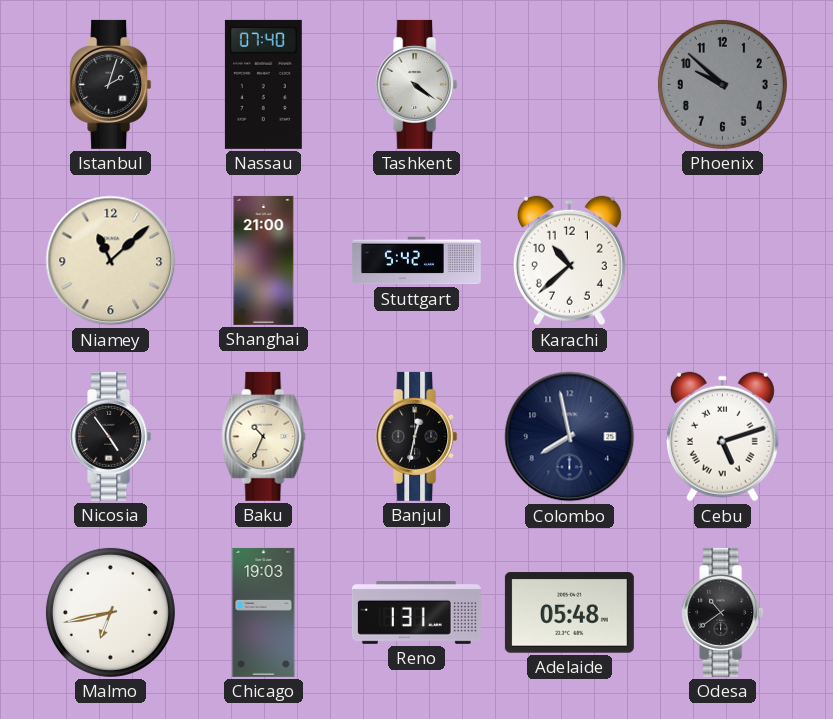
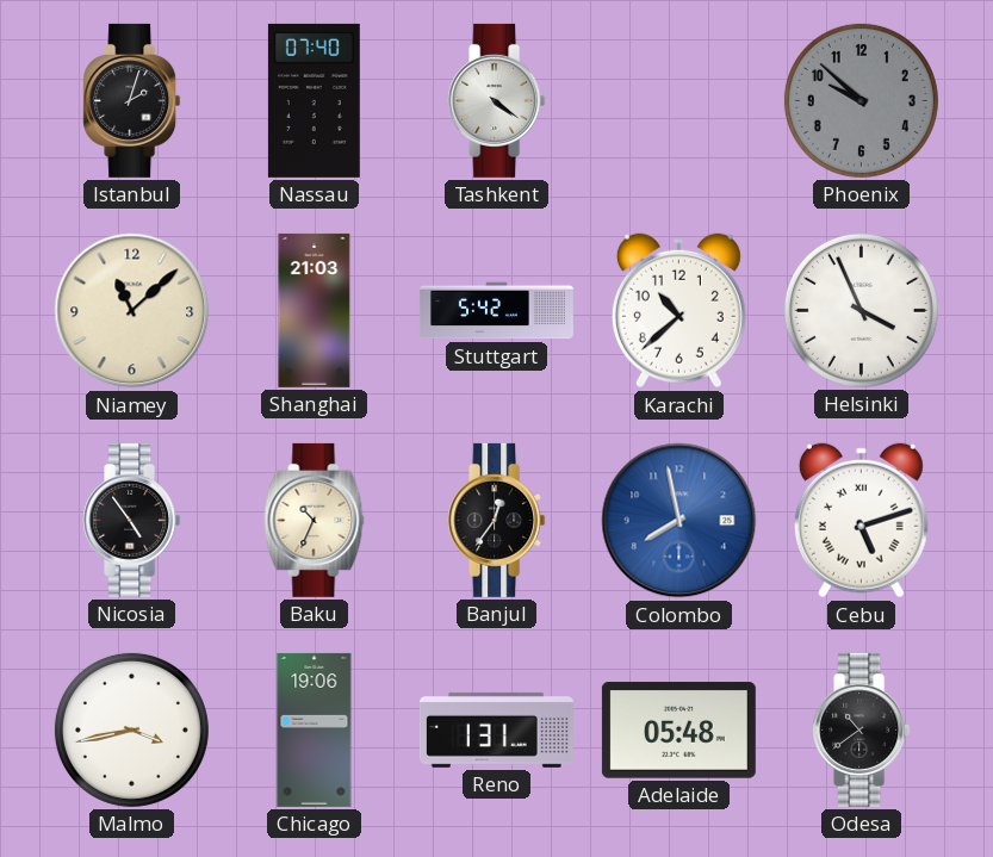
Shanghai: 21:00 -> 21:03
Helsinki: none -> 3:56
Banjul: 12:32 -> 12:36
Colombo dial: navy -> blue
Malmo: 6:43 -> 3:43
Chicago: 19:03 -> 19:06
